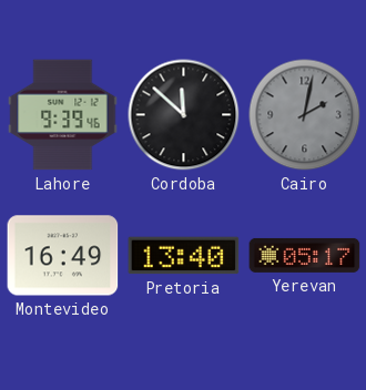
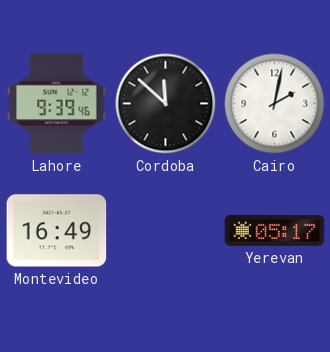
Cairo dial: grey -> white
Pretoria: 13:40 -> none
